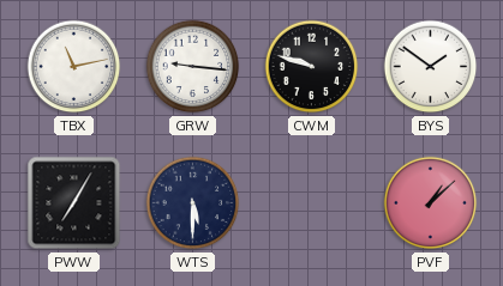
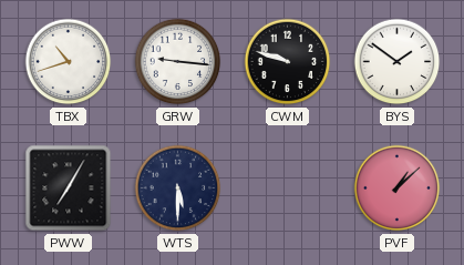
TBX: 11:13 -> 10:42
